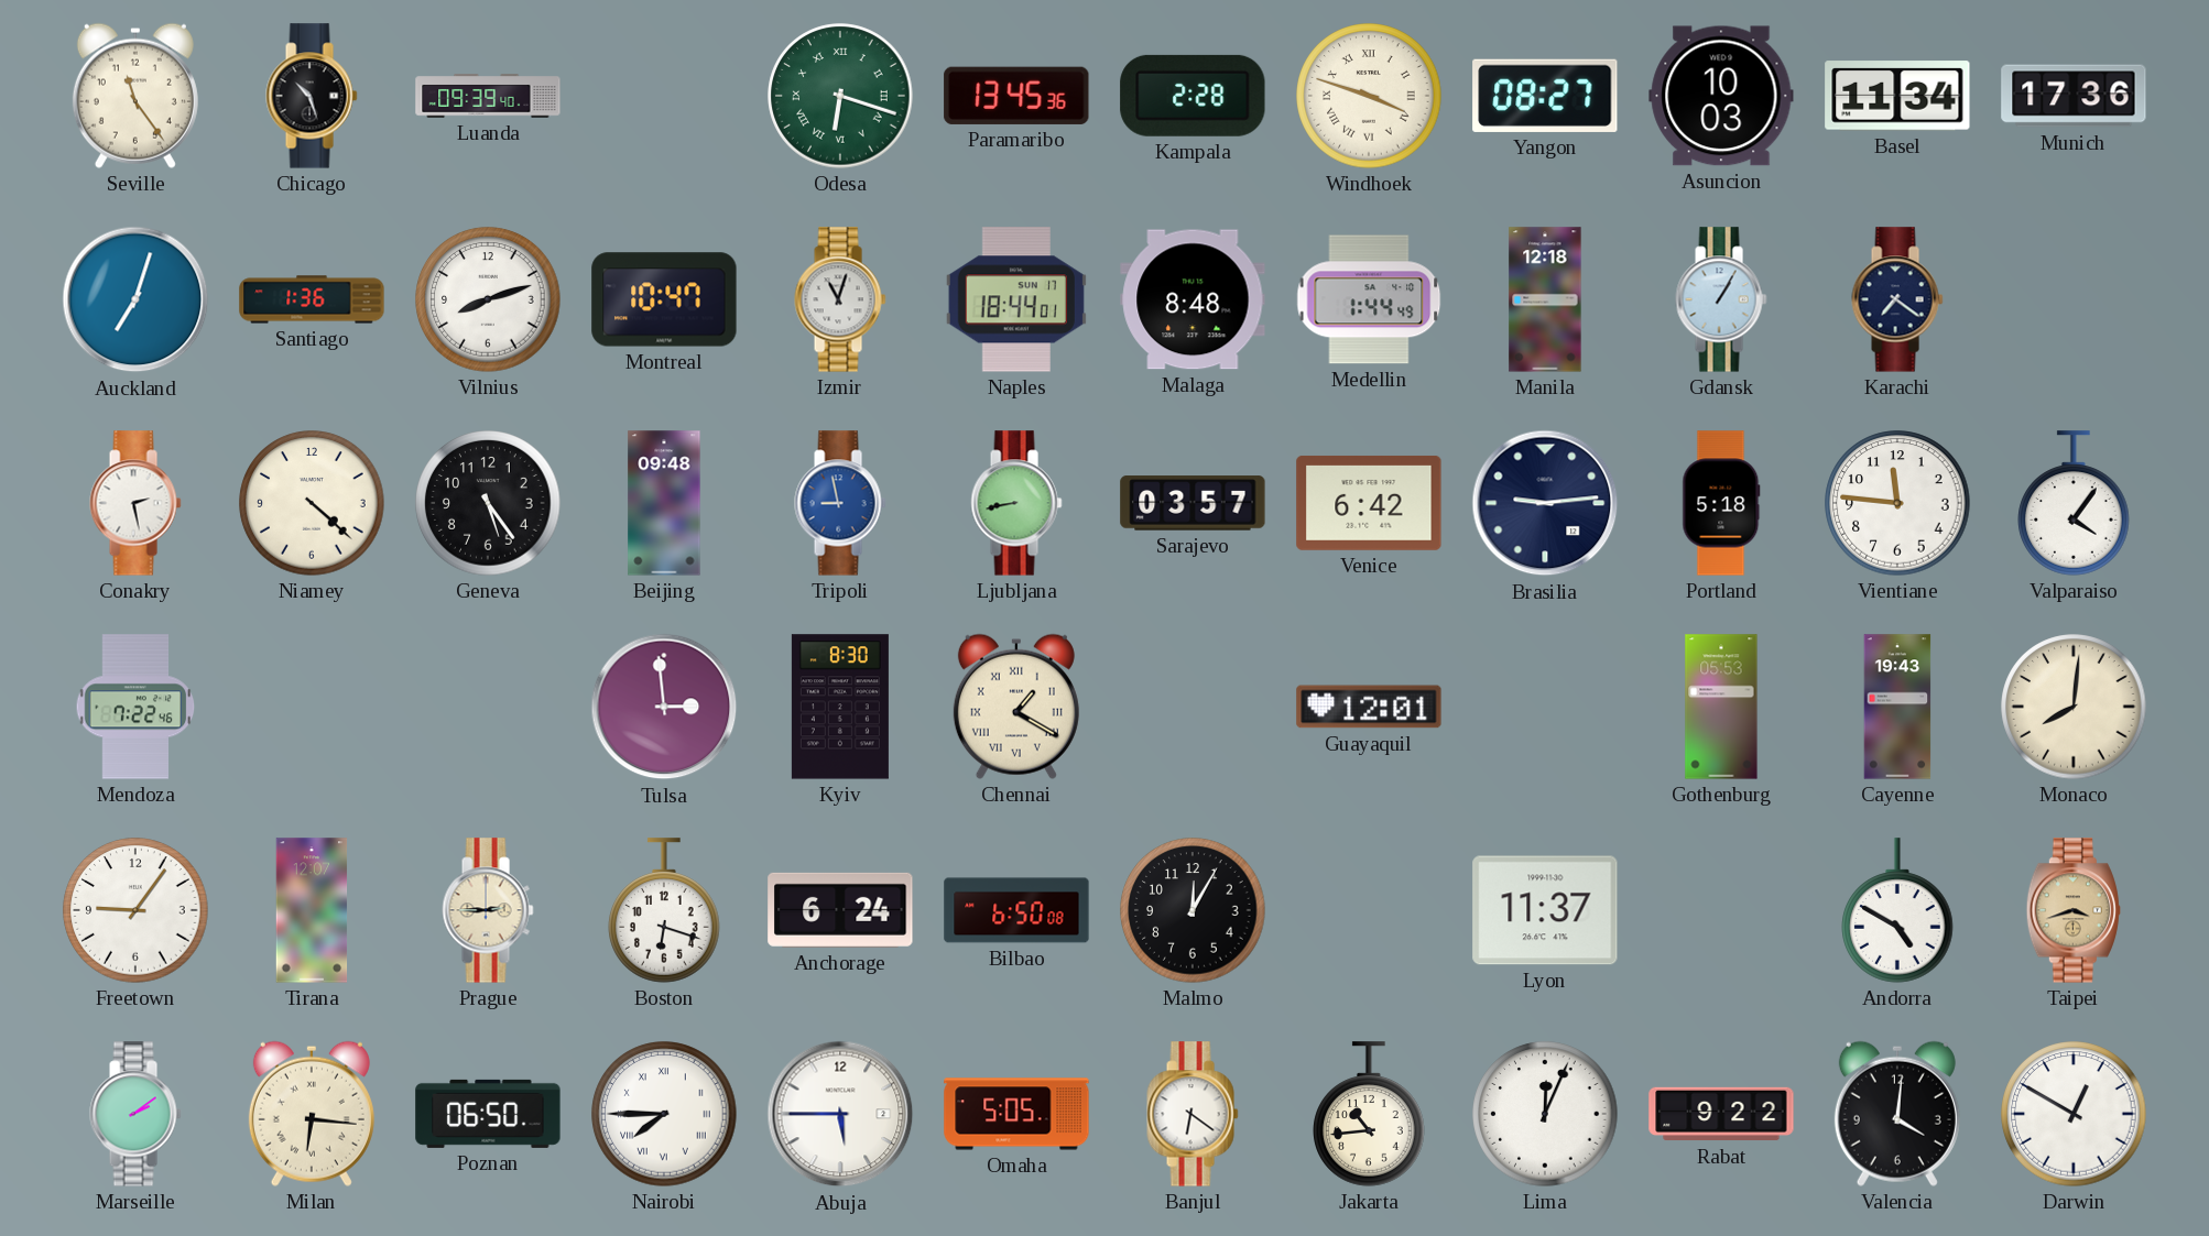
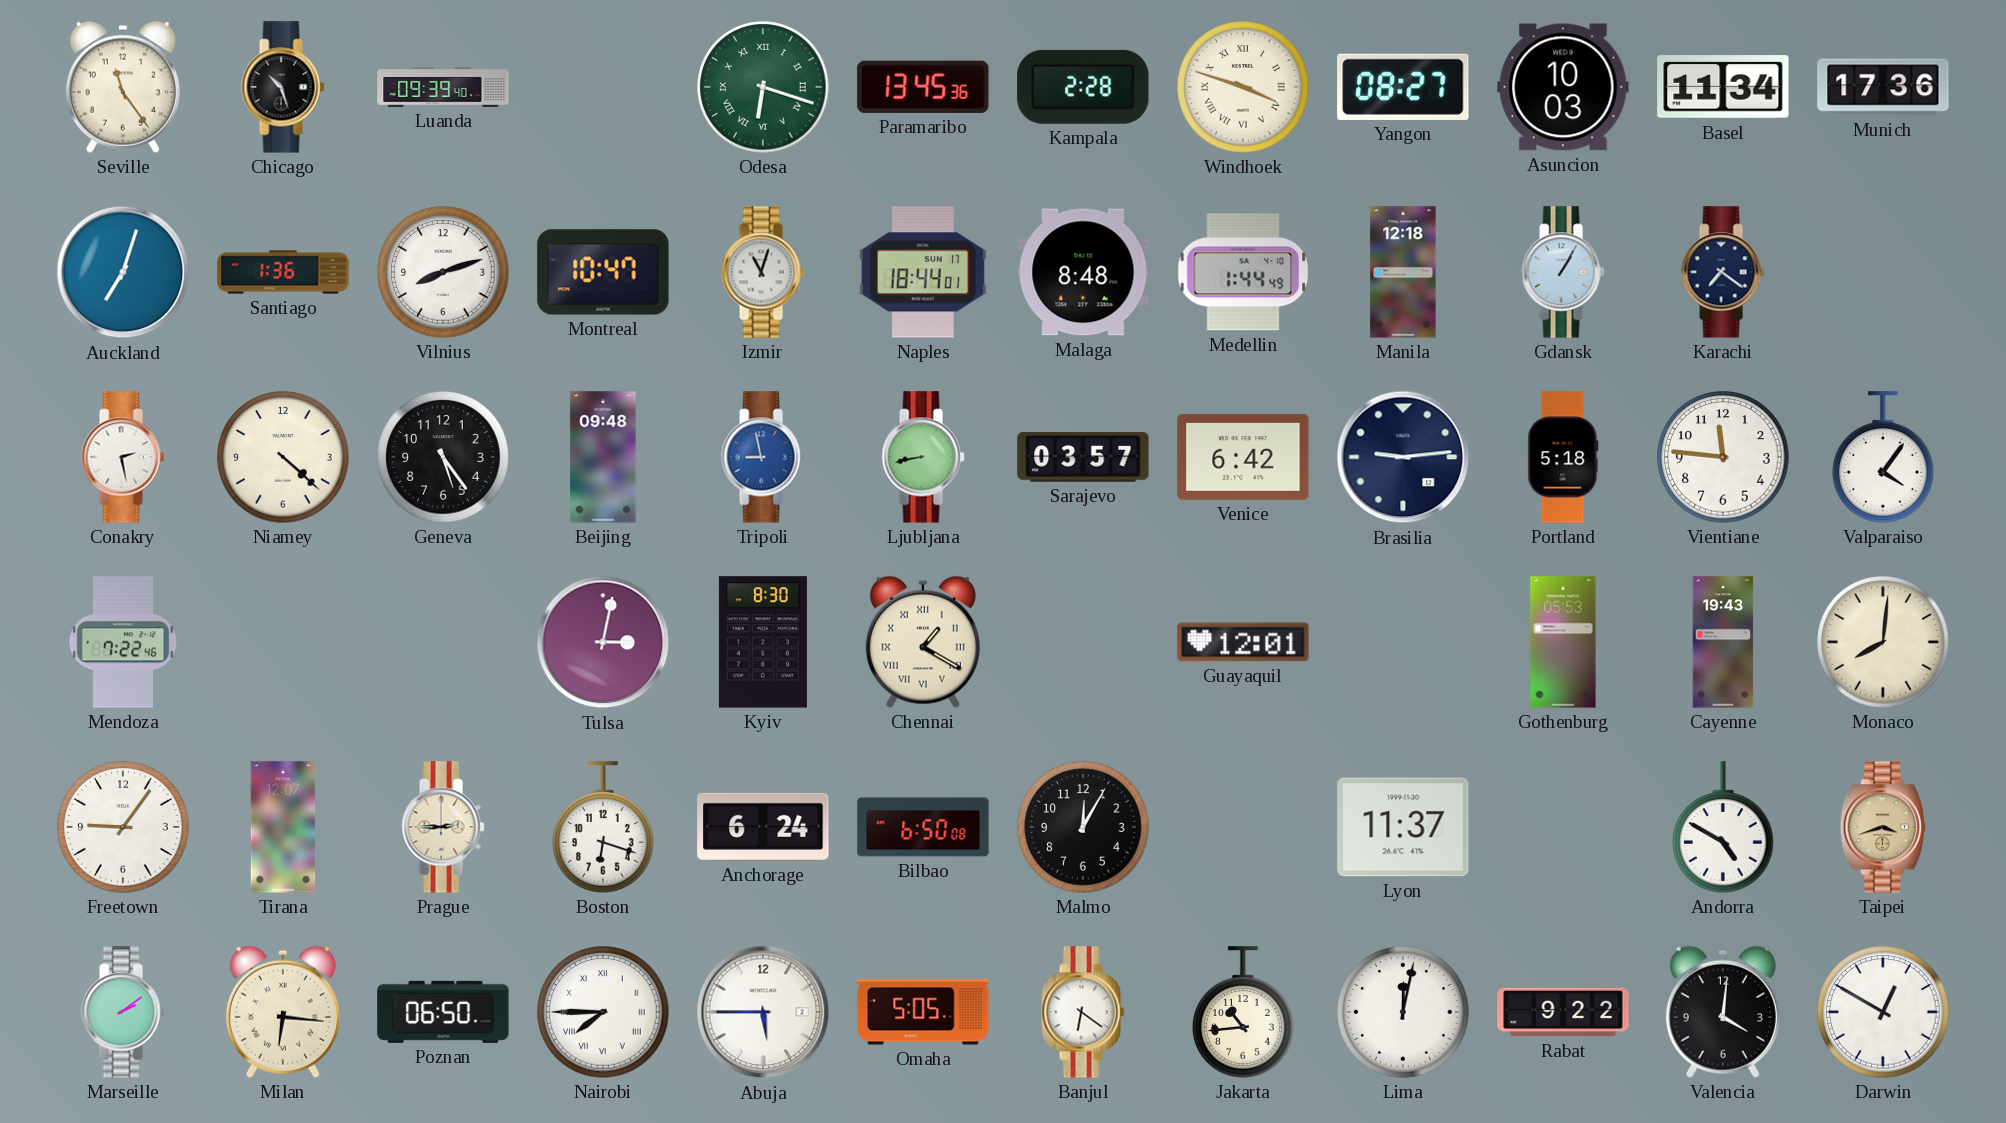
Tulsa: 2:59 -> 3:02
Lima: 12:04 -> 12:02
